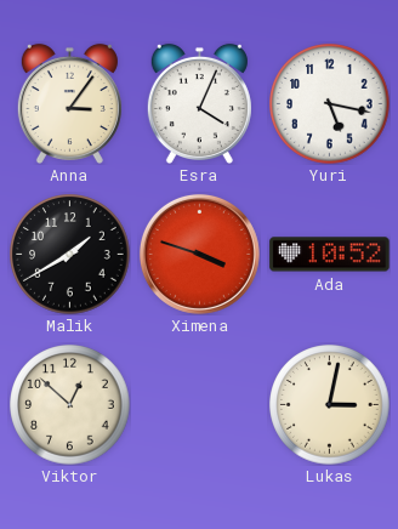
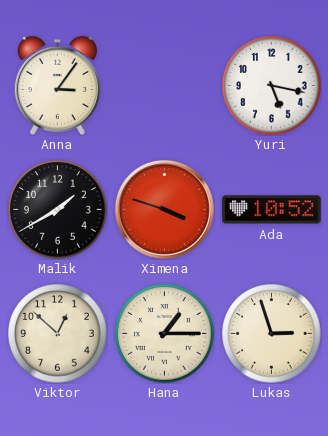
Esra: 4:04 -> none
Hana: none -> 1:15
Lukas: 3:02 -> 2:57
